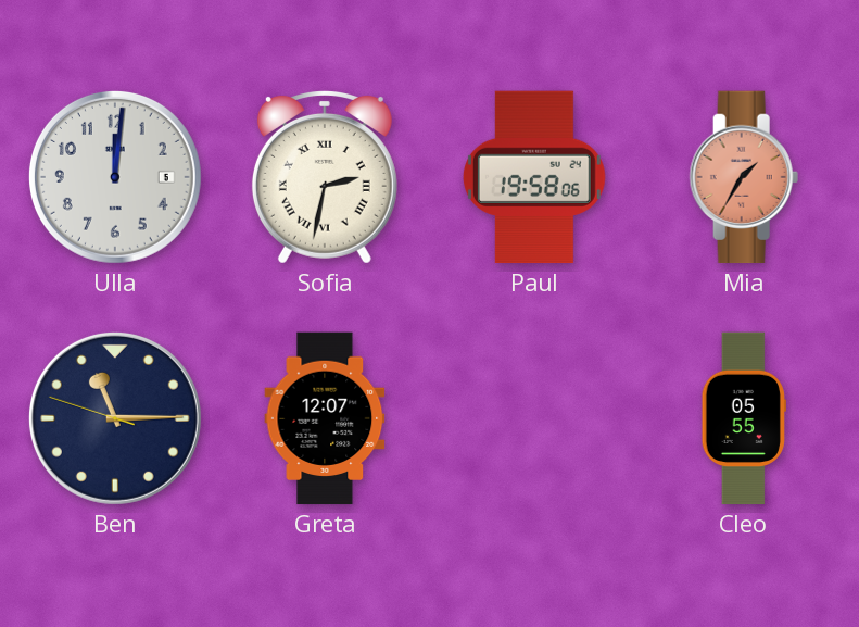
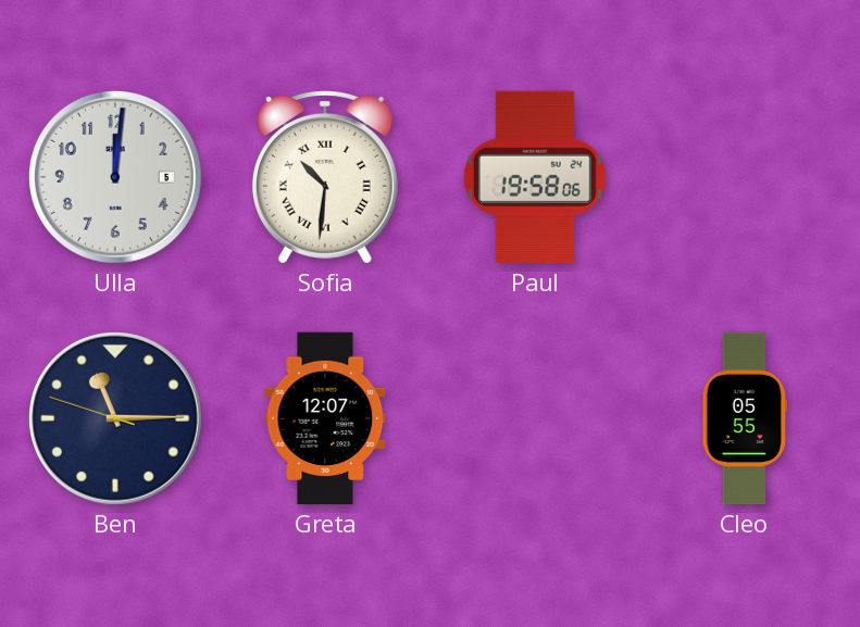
Sofia: 2:32 -> 10:31
Mia: 1:35 -> none
